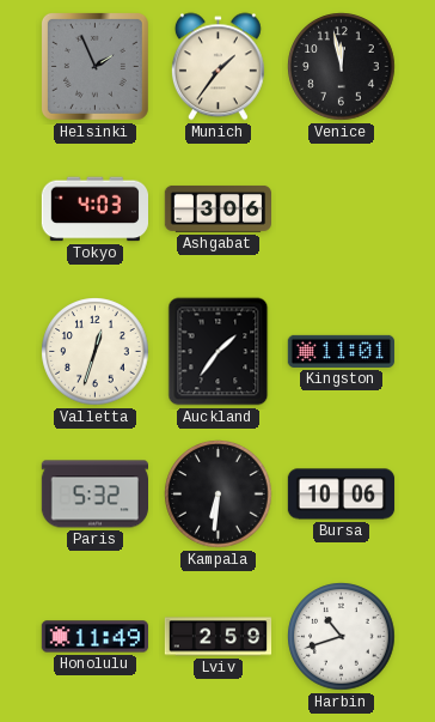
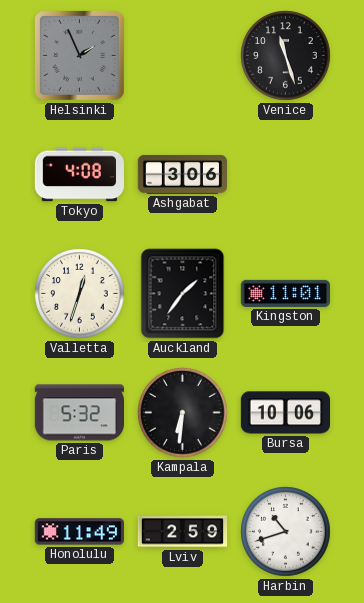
Munich: 1:36 -> none
Venice: 11:58 -> 11:27
Tokyo: 4:03 -> 4:08
